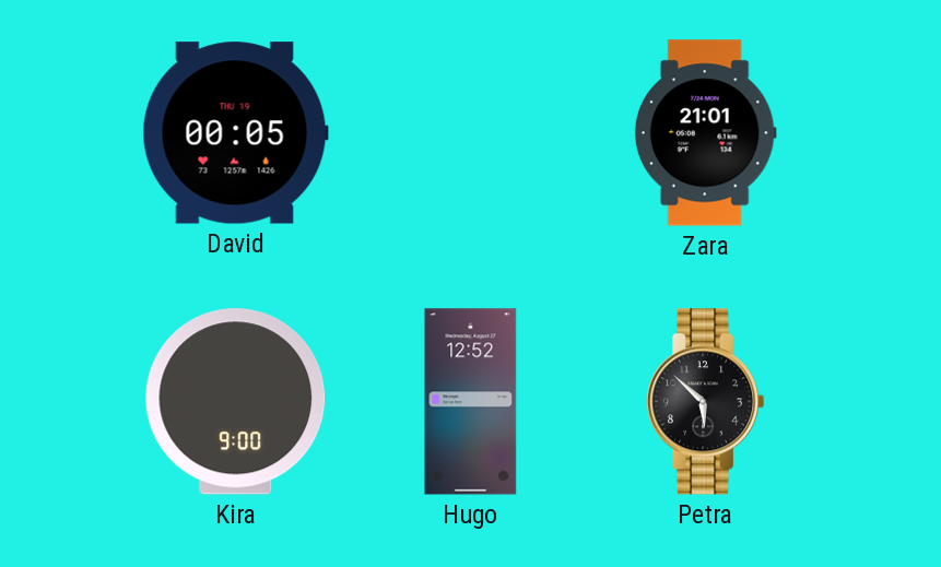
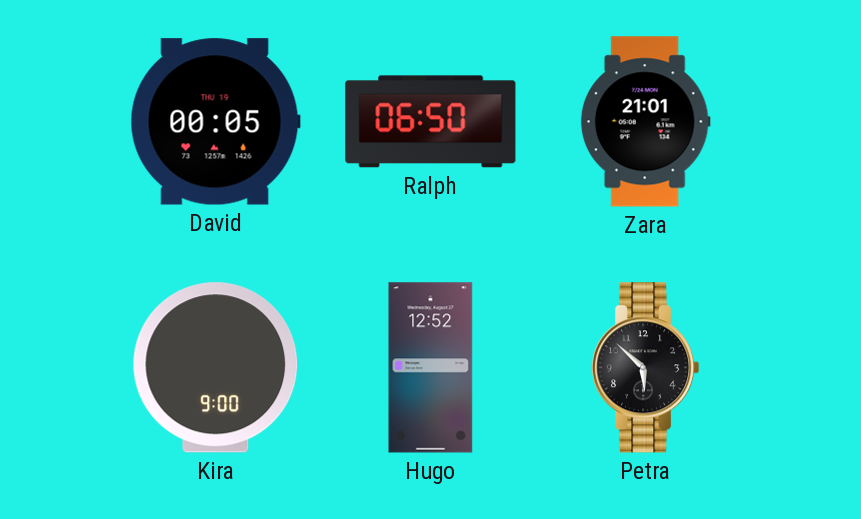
Ralph: none -> 06:50
